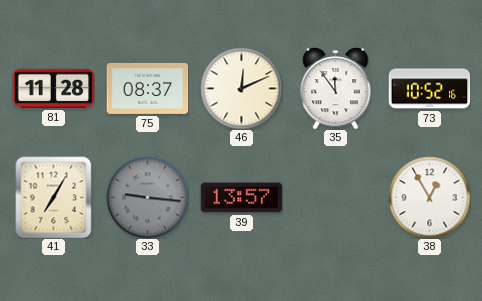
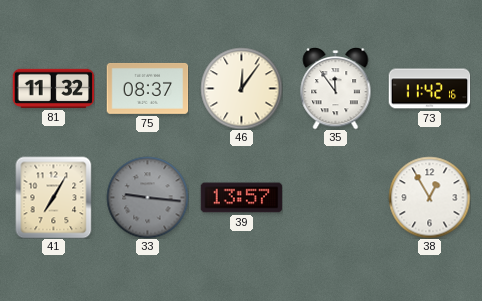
81: 11:28 -> 11:32
46: 12:11 -> 12:06
73: 10:52 -> 11:42
